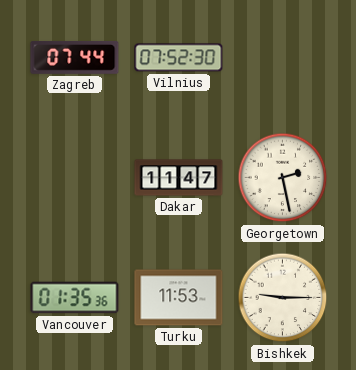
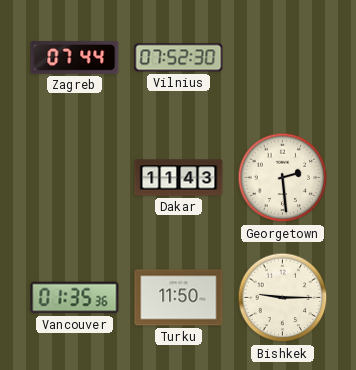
Dakar: 11:47 -> 11:43
Georgetown: 2:28 -> 2:29
Turku: 11:53 -> 11:50
